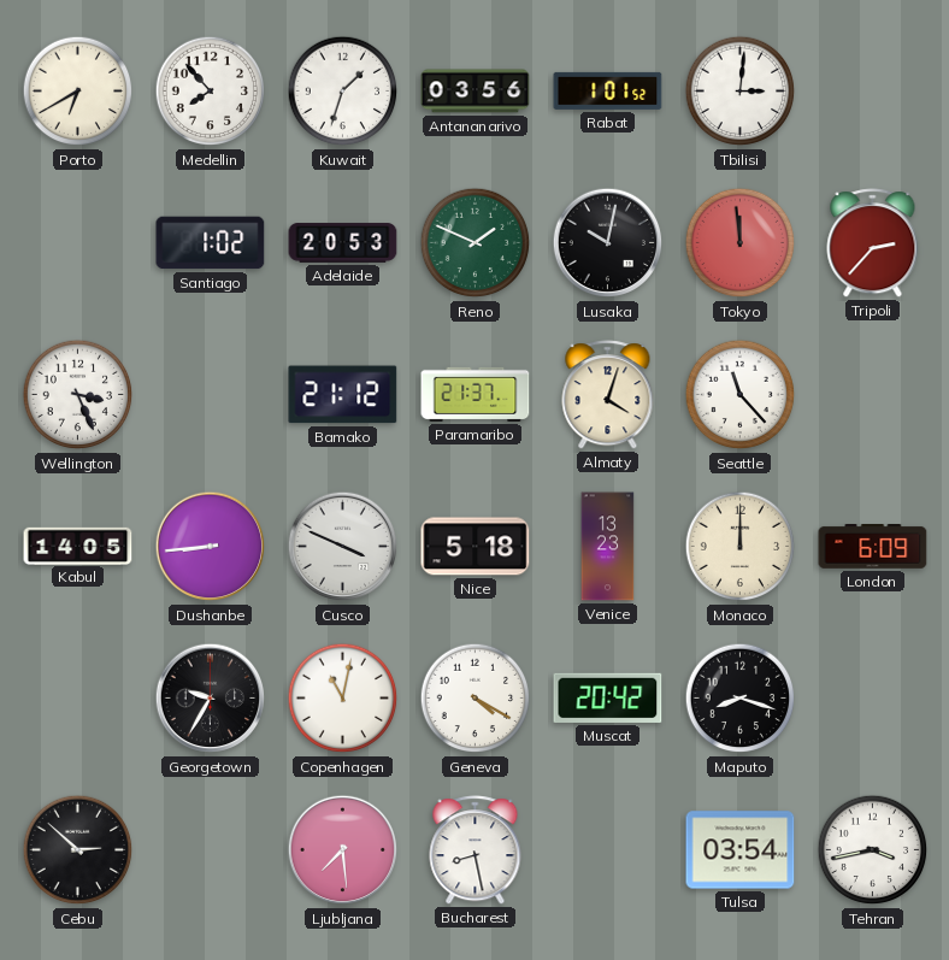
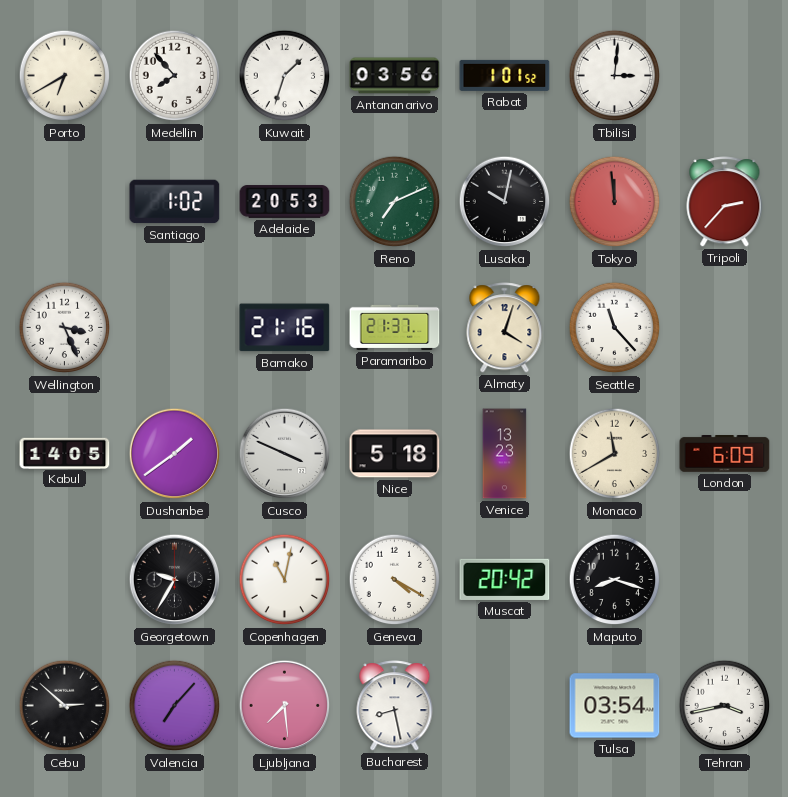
Reno: 1:49 -> 7:11
Bamako: 21:12 -> 21:16
Dushanbe: 8:44 -> 1:39
Monaco: 12:00 -> 11:40
Valencia: none -> 7:07
